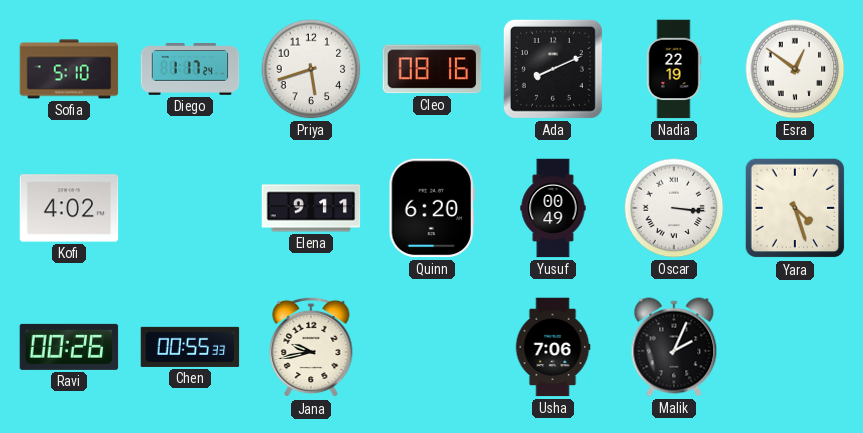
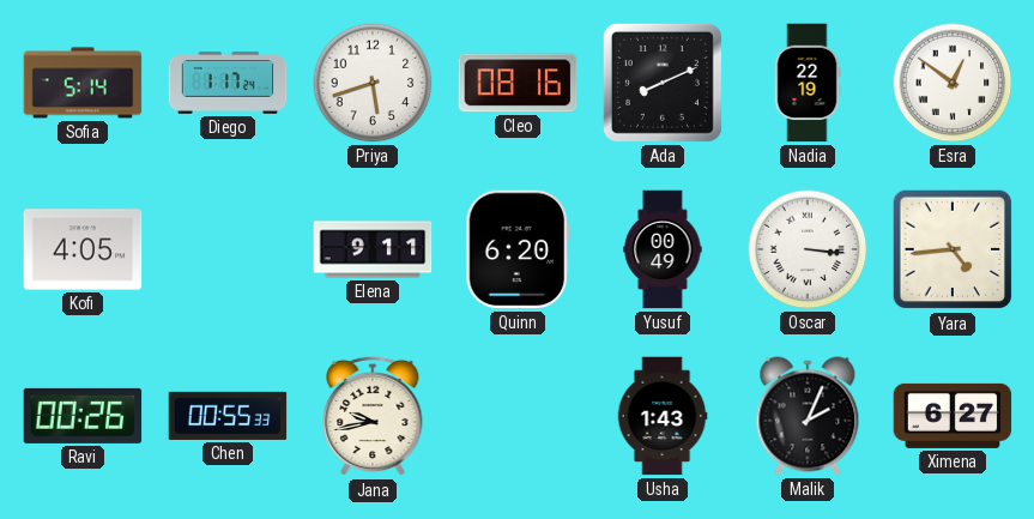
Sofia: 5:10 -> 5:14
Kofi: 4:02 -> 4:05
Yara: 4:27 -> 4:44
Usha: 7:06 -> 1:43
Ximena: none -> 6:27
